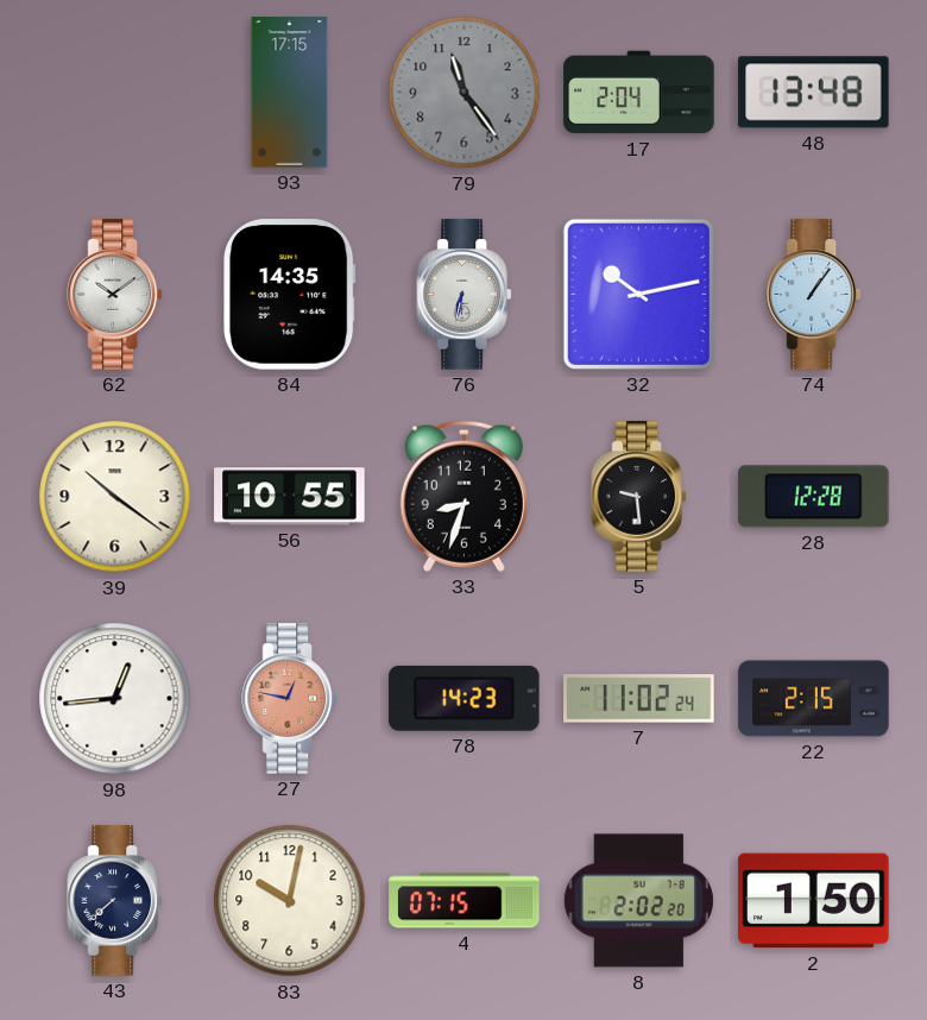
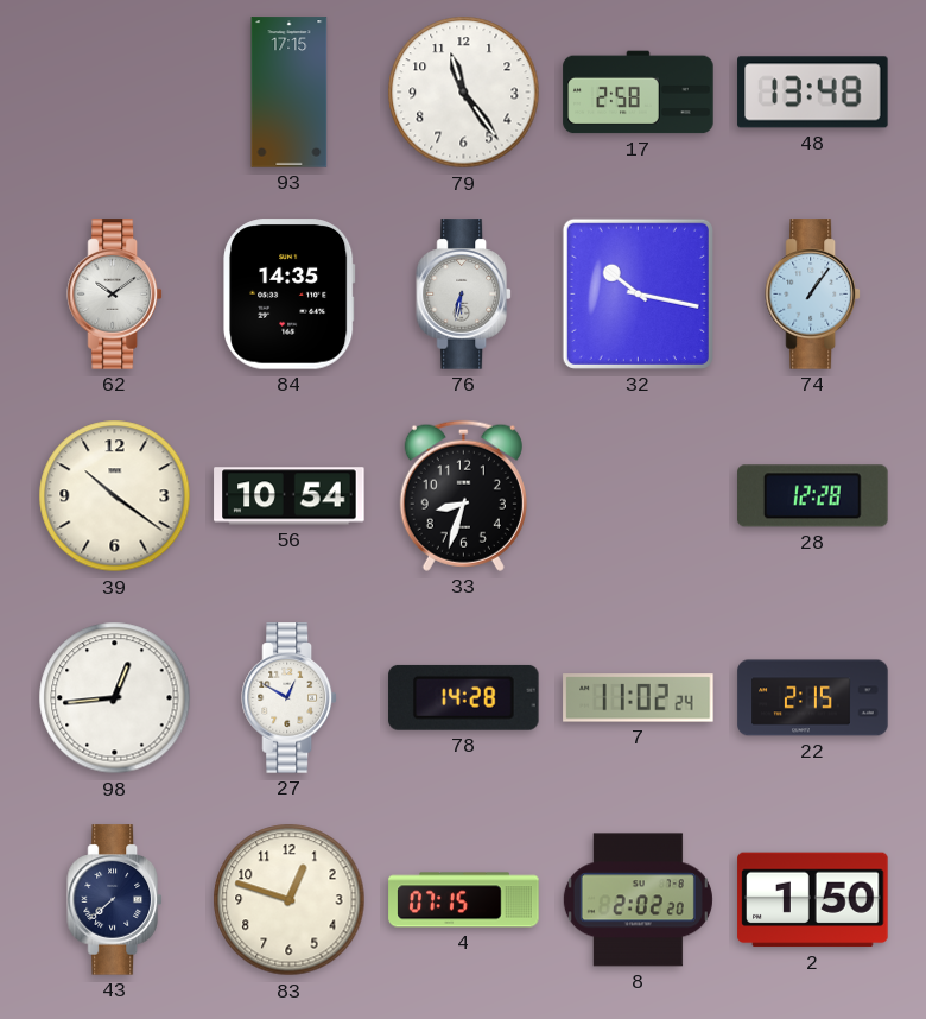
79 dial: grey -> white
17: 2:04 -> 2:58
32: 10:13 -> 10:17
56: 10:55 -> 10:54
5: 9:29 -> none
27: 12:47 -> 12:50
27 dial: salmon -> white
78: 14:23 -> 14:28
83: 10:02 -> 12:48
